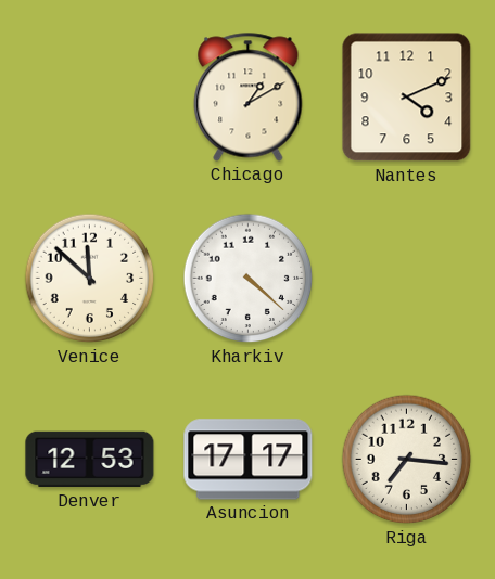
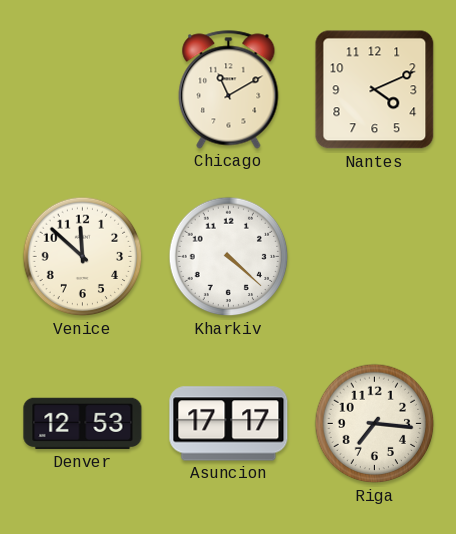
Chicago: 1:10 -> 11:10
